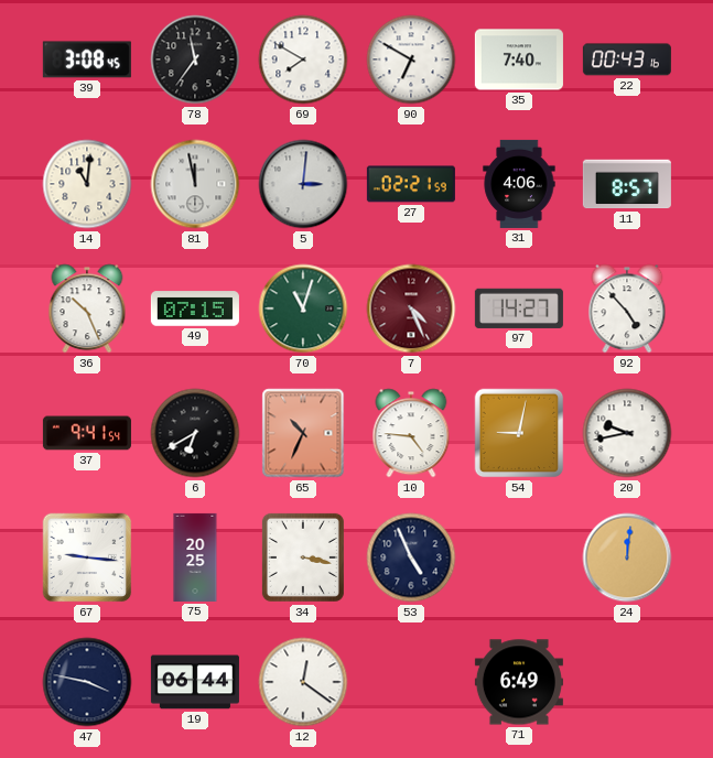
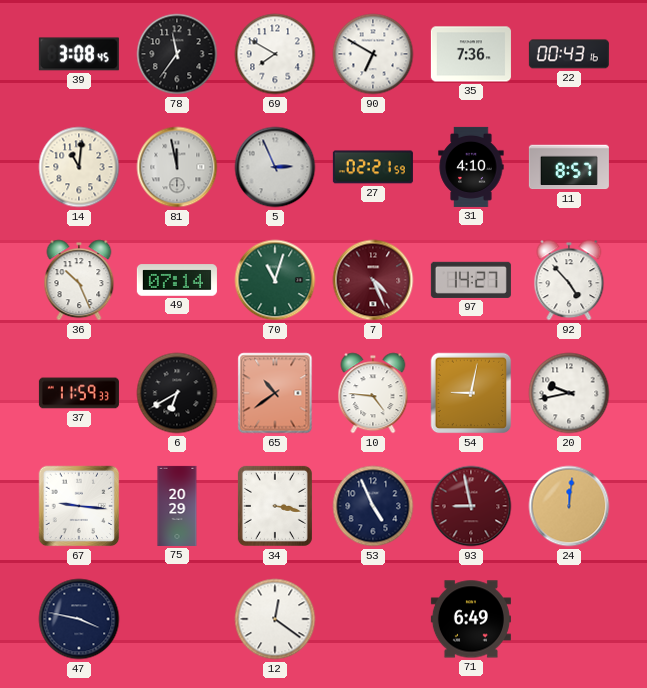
35: 7:40 -> 7:36
5: 3:01 -> 2:56
31: 4:06 -> 4:10
49: 07:15 -> 07:14
37: 9:41 -> 11:59
65: 10:34 -> 10:39
75: 20:25 -> 20:29
93: none -> 8:58
19: 06:44 -> none
